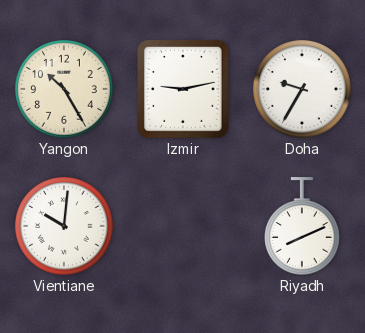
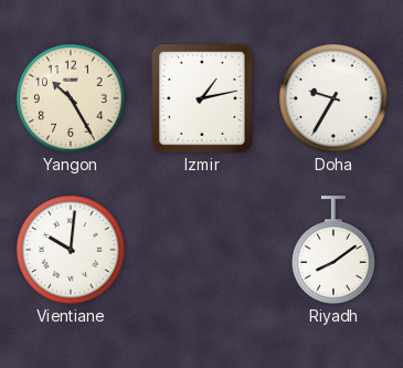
Izmir: 9:13 -> 1:13
Riyadh: 8:11 -> 8:09
